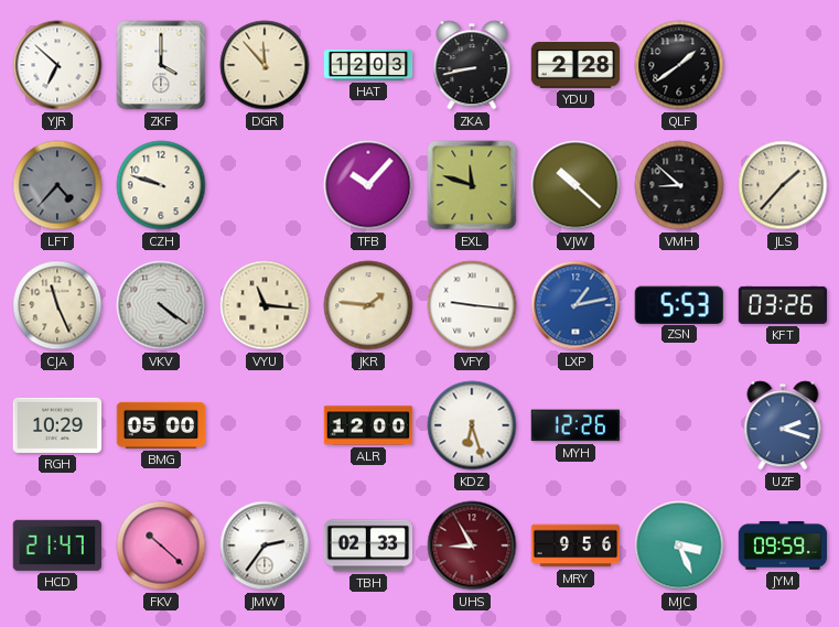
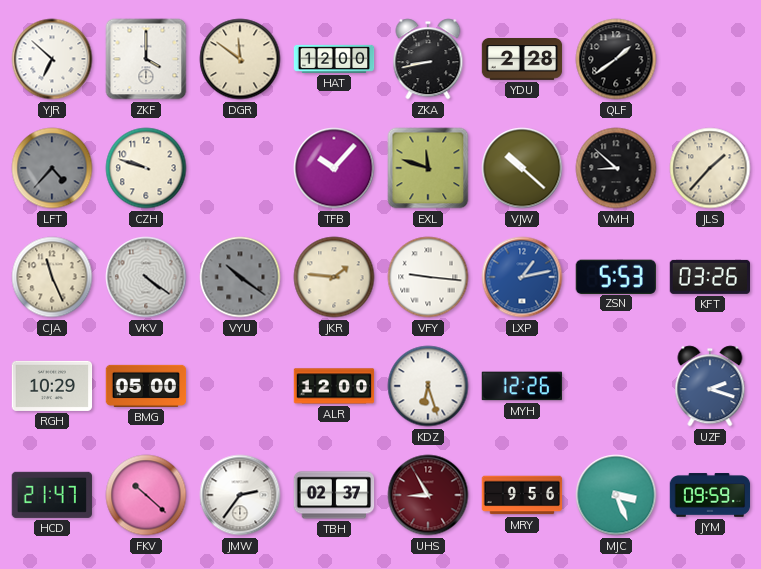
DGR: 11:53 -> 11:51
HAT: 12:03 -> 12:00
VYU: 11:16 -> 10:21
VYU dial: cream -> grey
TBH: 02:33 -> 02:37
